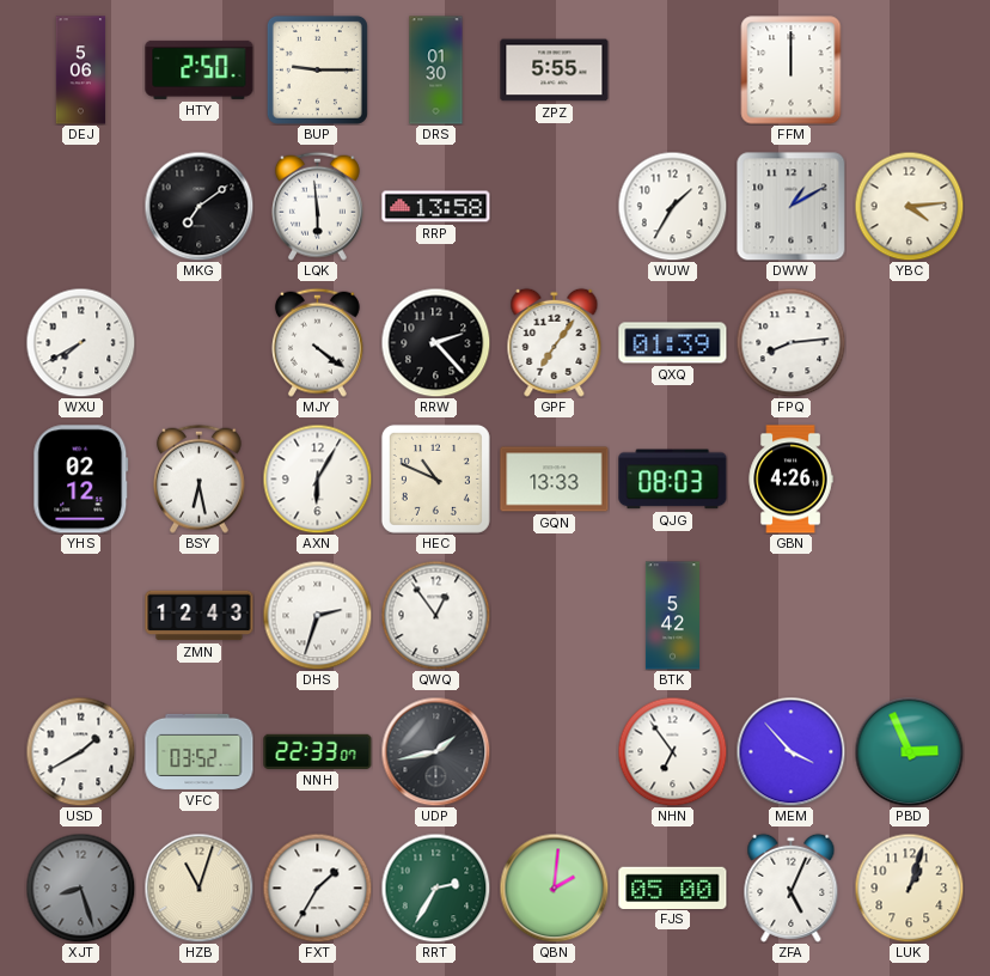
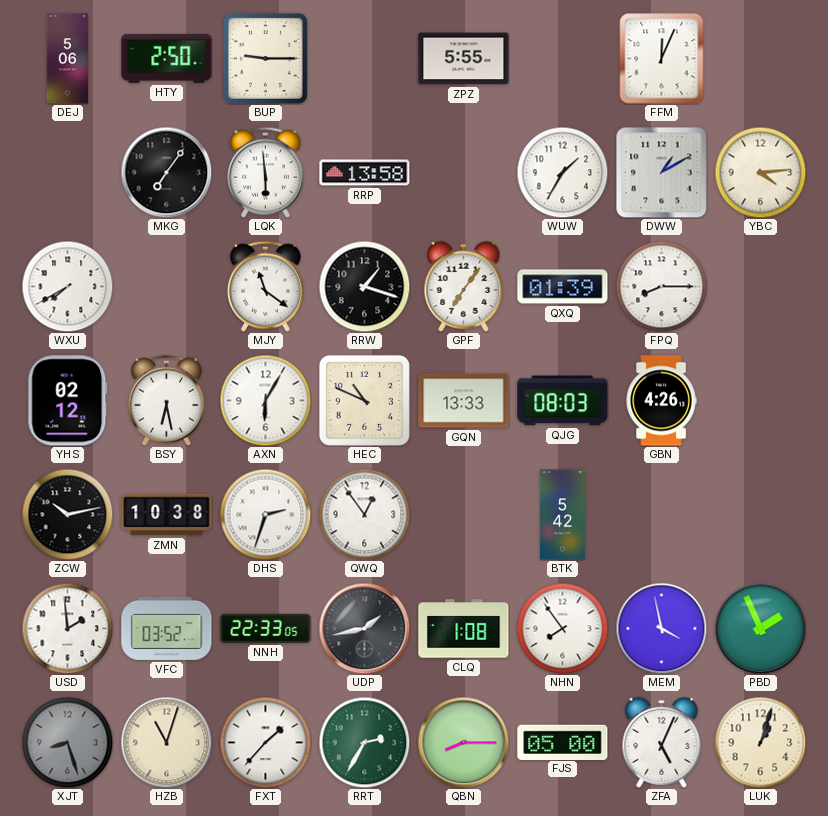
DRS: 01:30 -> none
FFM: 12:00 -> 12:04
MKG: 7:09 -> 7:06
MJY: 4:21 -> 11:21
RRW: 2:23 -> 1:18
FPQ: 8:14 -> 8:15
ZCW: none -> 10:13
ZMN: 12:43 -> 10:38
USD: 1:40 -> 1:59
NNH: 22:33:07 -> 22:33:05
CLQ: none -> 1:08
NHN: 6:54 -> 7:54
MEM: 3:53 -> 3:58
PBD: 2:56 -> 1:56
FXT: 1:35 -> 1:37
QBN: 2:01 -> 8:15
